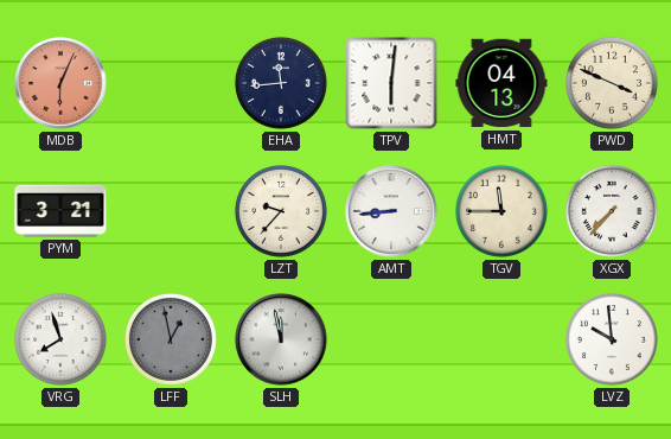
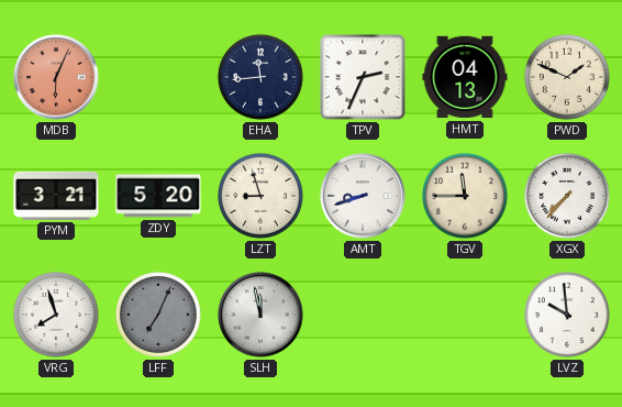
TPV: 6:01 -> 2:34
PWD: 3:49 -> 1:49
ZDY: none -> 5:20
LZT: 9:37 -> 8:57
AMT: 8:44 -> 8:42
LFF: 12:58 -> 7:04
